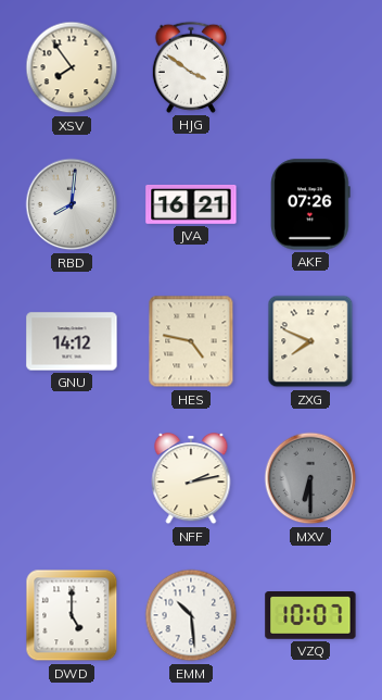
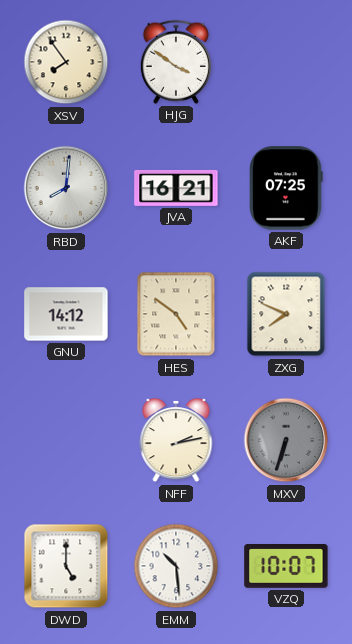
AKF: 07:26 -> 07:25
HES: 4:47 -> 4:51
MXV: 6:30 -> 6:33
